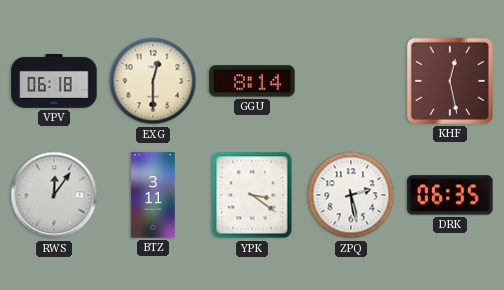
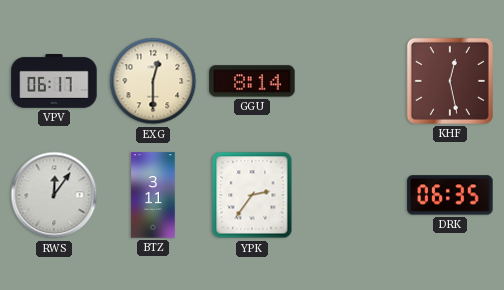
VPV: 06:18 -> 06:17
YPK: 3:21 -> 2:36
ZPQ: 2:28 -> none
